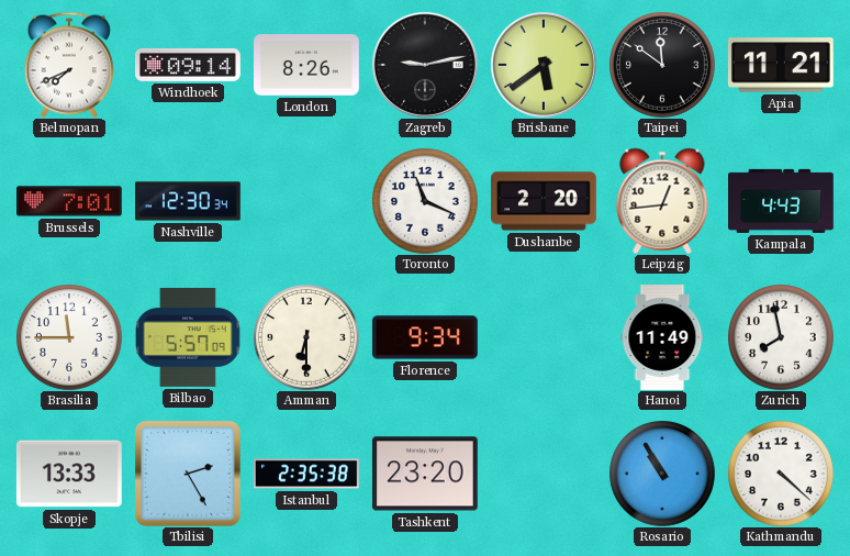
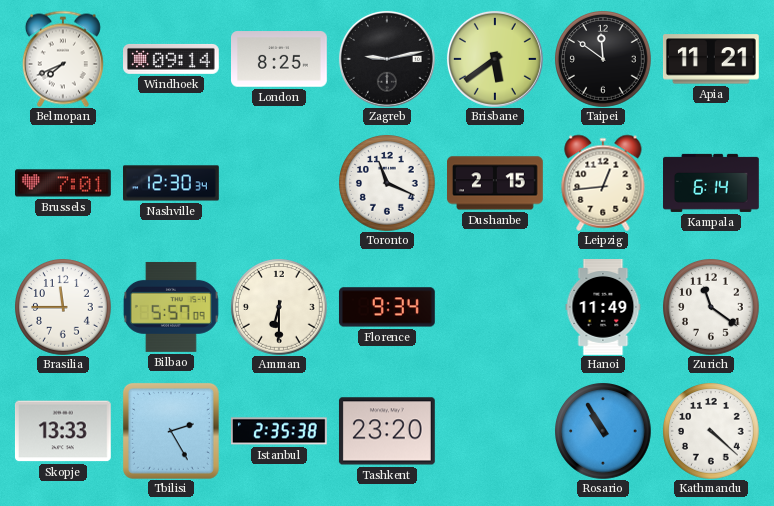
London: 8:26 -> 8:25
Dushanbe: 2:20 -> 2:15
Kampala: 4:43 -> 6:14
Zurich: 7:58 -> 11:21
